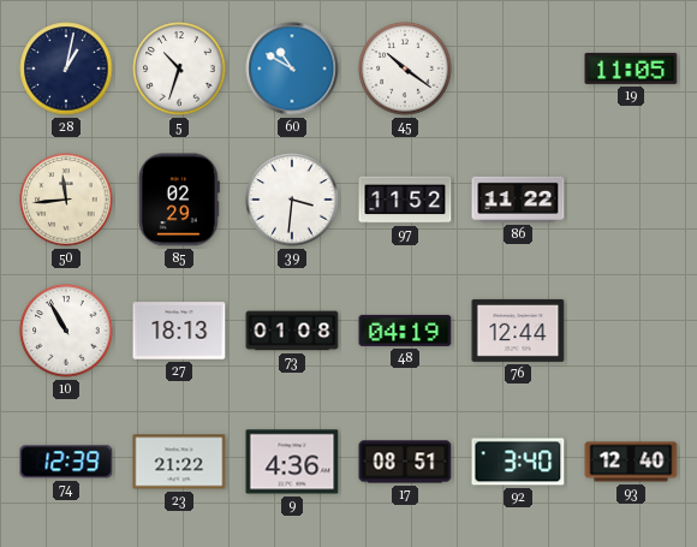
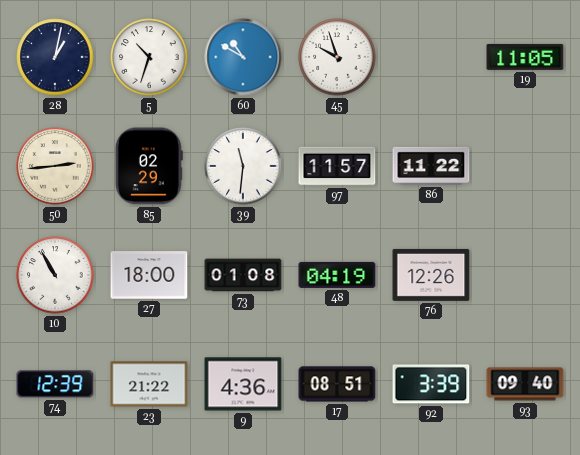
45: 10:21 -> 9:57
50: 11:44 -> 2:44
39: 3:31 -> 11:31
97: 11:52 -> 11:57
27: 18:13 -> 18:00
76: 12:44 -> 12:26
92: 3:40 -> 3:39
93: 12:40 -> 09:40
